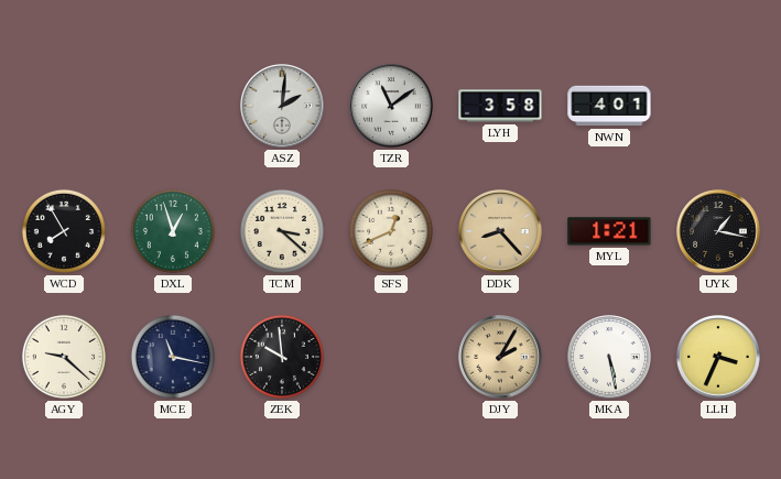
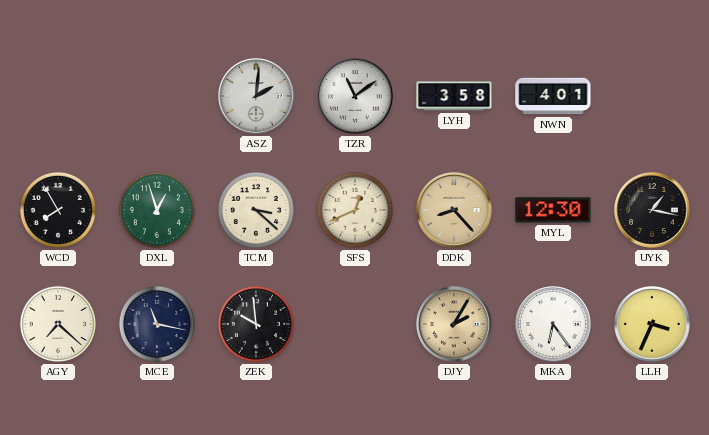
MYL: 1:21 -> 12:30
AGY: 9:22 -> 7:22
MKA: 5:28 -> 6:24
